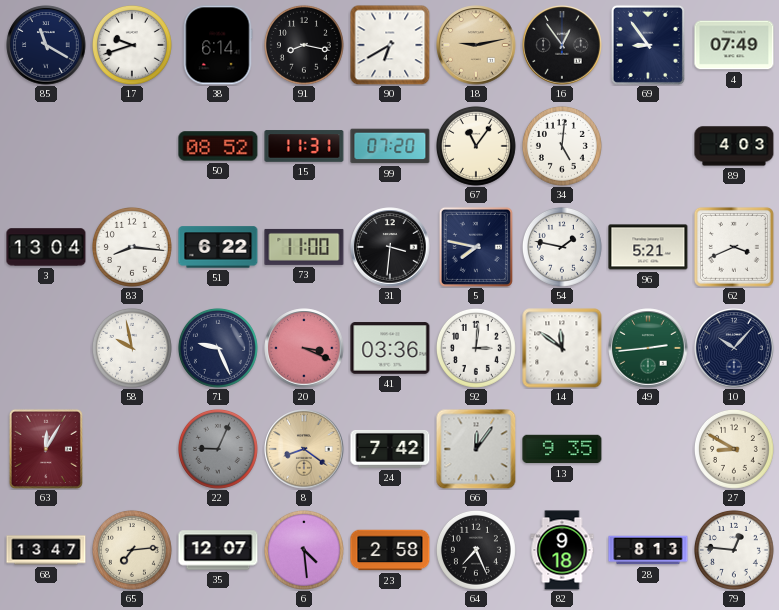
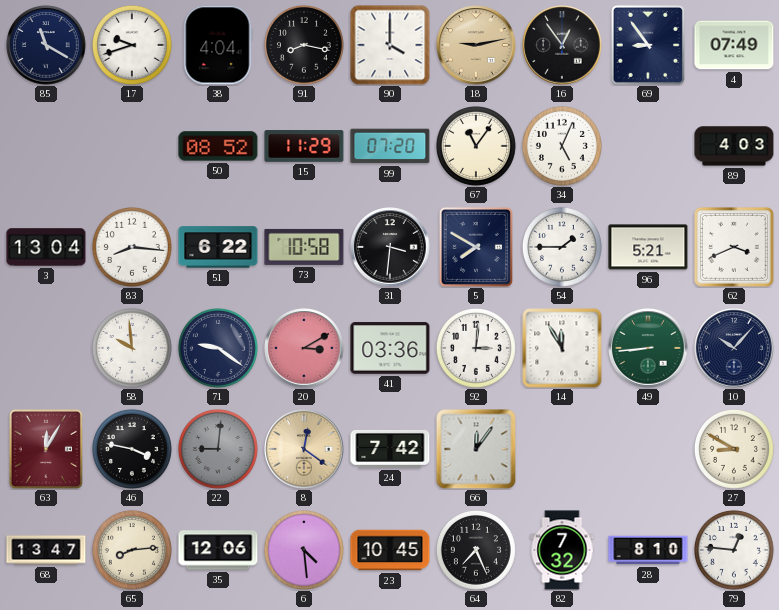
38: 6:14 -> 4:04
90: 6:40 -> 4:00
15: 11:31 -> 11:29
34: 5:01 -> 5:04
73: 11:00 -> 10:58
5: 7:47 -> 7:50
54: 1:47 -> 1:45
58: 9:58 -> 9:59
71: 9:26 -> 9:21
20: 3:19 -> 3:10
14: 11:51 -> 11:55
49: 2:44 -> 8:44
46: none -> 3:47
22: 9:04 -> 9:01
8: 8:21 -> 12:21
13: 9:35 -> none
65: 7:14 -> 8:14
35: 12:07 -> 12:06
23: 2:58 -> 10:45
82: 9:18 -> 7:32
28: 8:13 -> 8:10
